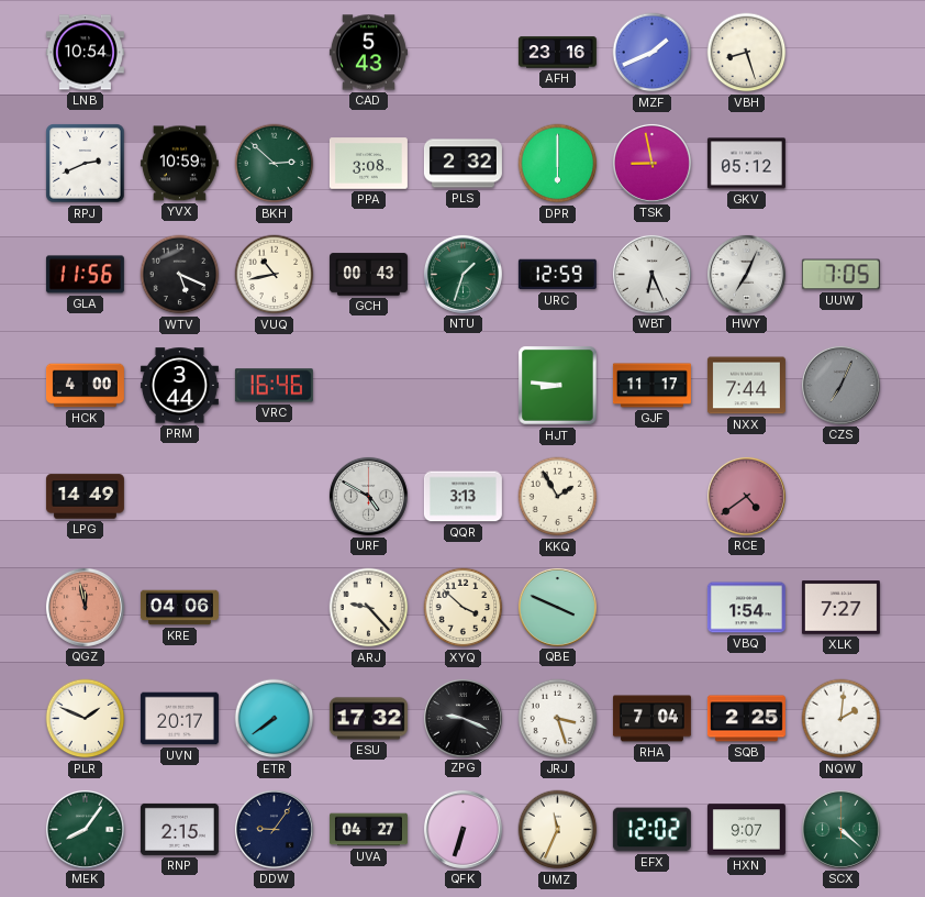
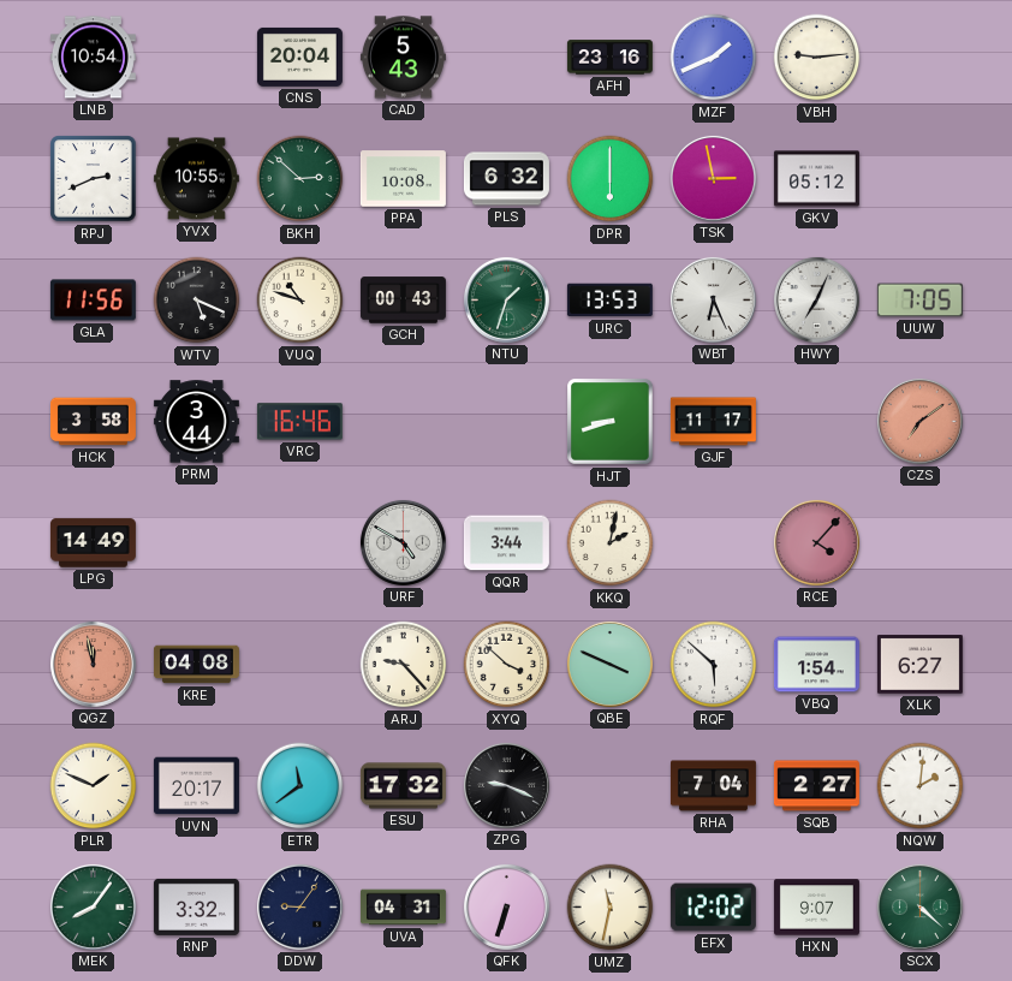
CNS: none -> 20:04
VBH: 8:27 -> 9:14
YVX: 10:59 -> 10:55
PPA: 3:08 -> 10:08
PLS: 2:32 -> 6:32
TSK: 8:58 -> 2:58
VUQ: 10:43 -> 10:48
URC: 12:59 -> 13:53
HCK: 4:00 -> 3:58
HJT: 8:46 -> 8:42
NXX: 7:44 -> none
CZS: 7:04 -> 7:09
CZS dial: grey -> salmon
QQR: 3:13 -> 3:44
KKQ: 1:55 -> 2:02
RCE: 4:39 -> 4:07
KRE: 04:06 -> 04:08
RQF: none -> 5:52
XLK: 7:27 -> 6:27
ETR: 7:39 -> 11:39
JRJ: 3:27 -> none
SQB: 2:25 -> 2:27
RNP: 2:15 -> 3:32
UVA: 04:27 -> 04:31
UMZ: 11:34 -> 11:32
